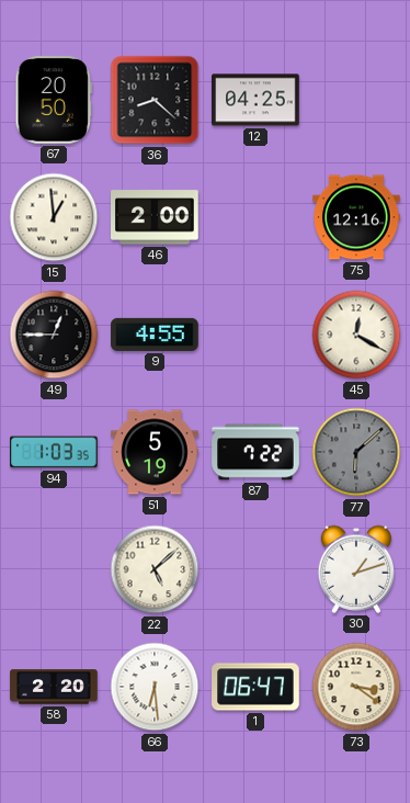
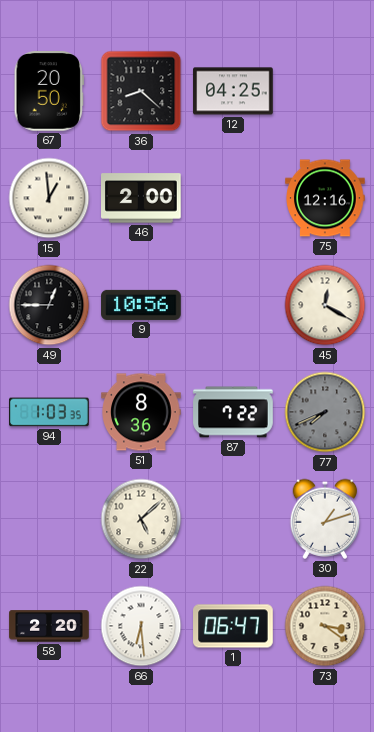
9: 4:55 -> 10:56
51: 5:19 -> 8:36
77: 6:08 -> 7:41
